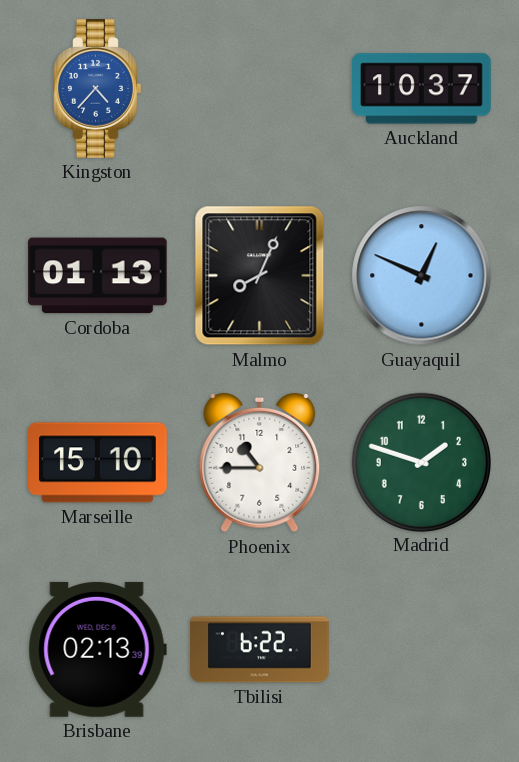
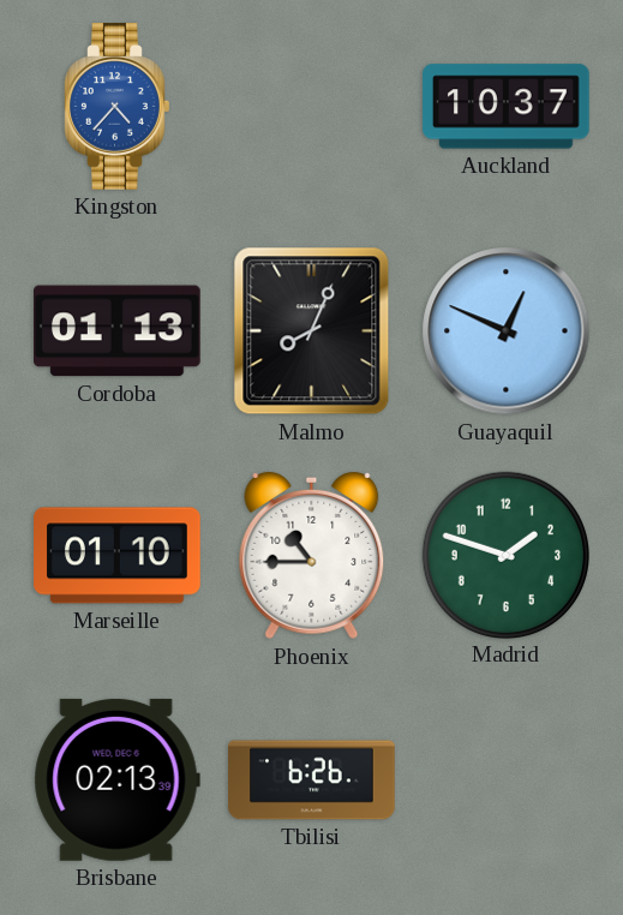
Marseille: 15:10 -> 01:10
Tbilisi: 6:22 -> 6:26
